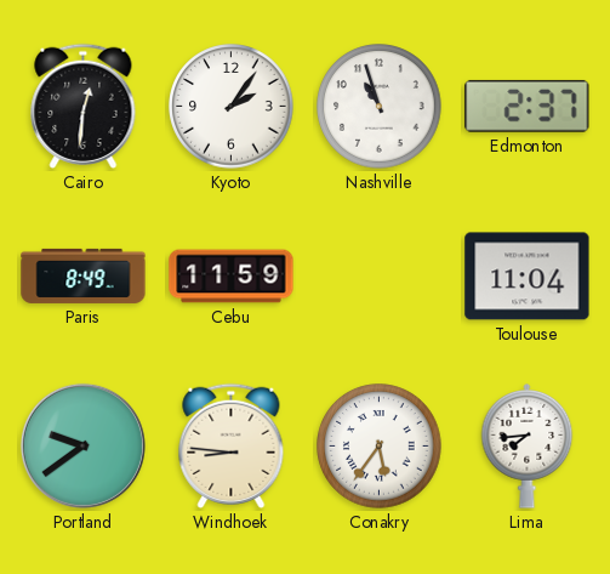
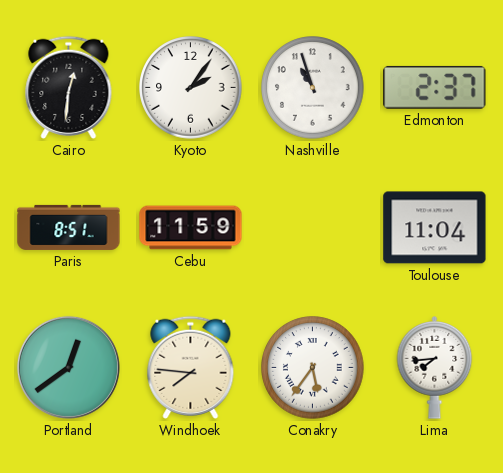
Paris: 8:49 -> 8:51
Portland: 9:39 -> 12:39
Windhoek: 8:46 -> 7:46
